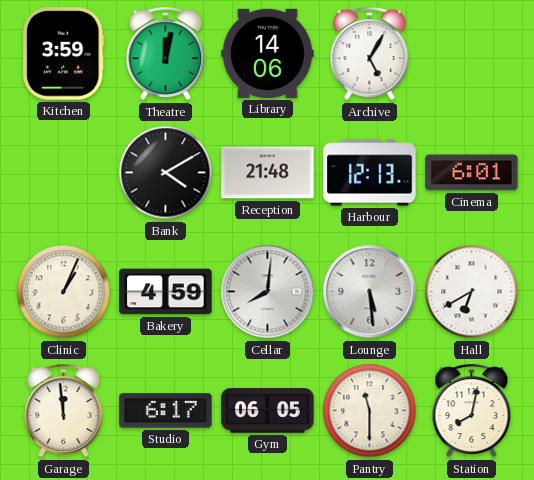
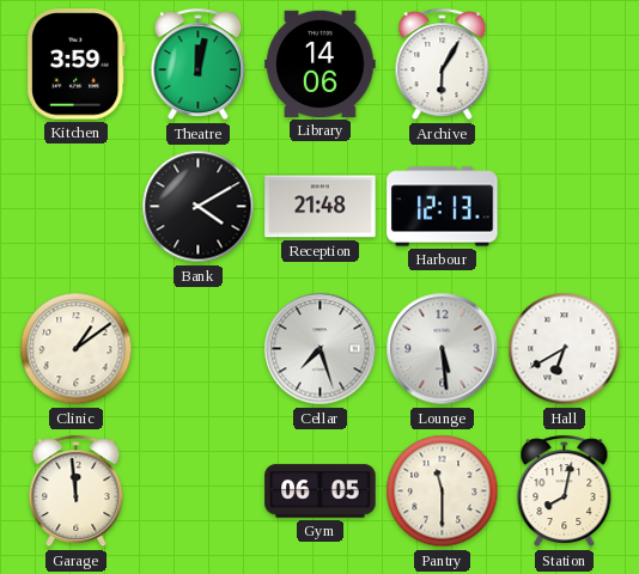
Archive: 5:05 -> 6:05
Cinema: 6:01 -> none
Clinic: 1:04 -> 1:09
Bakery: 4:59 -> none
Cellar: 8:01 -> 7:27
Studio: 6:17 -> none
